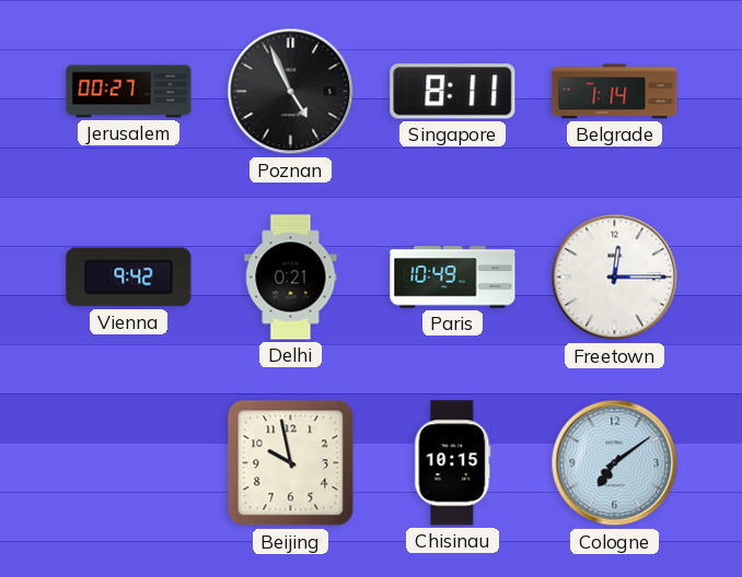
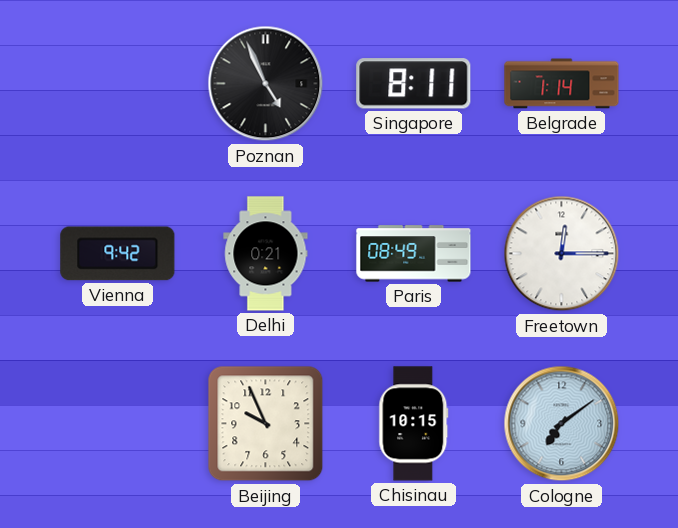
Jerusalem: 00:27 -> none
Paris: 10:49 -> 08:49
Beijing: 9:58 -> 9:56
